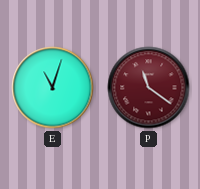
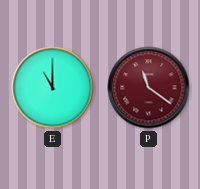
E: 11:03 -> 11:00
